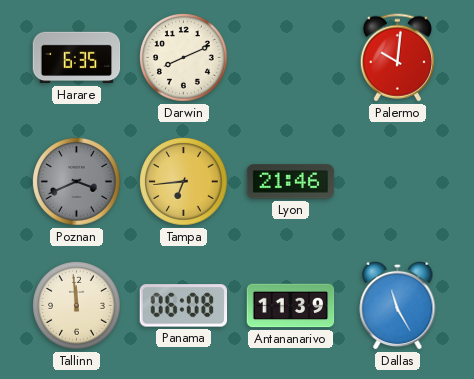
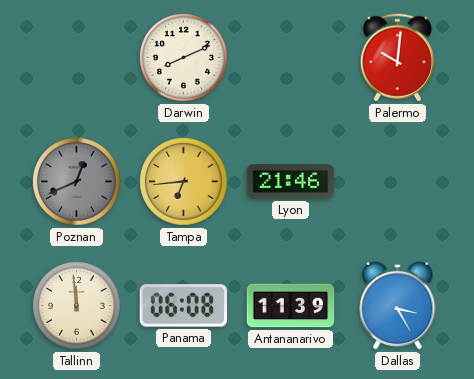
Harare: 6:35 -> none
Poznan: 3:41 -> 12:41
Dallas: 11:25 -> 3:25
